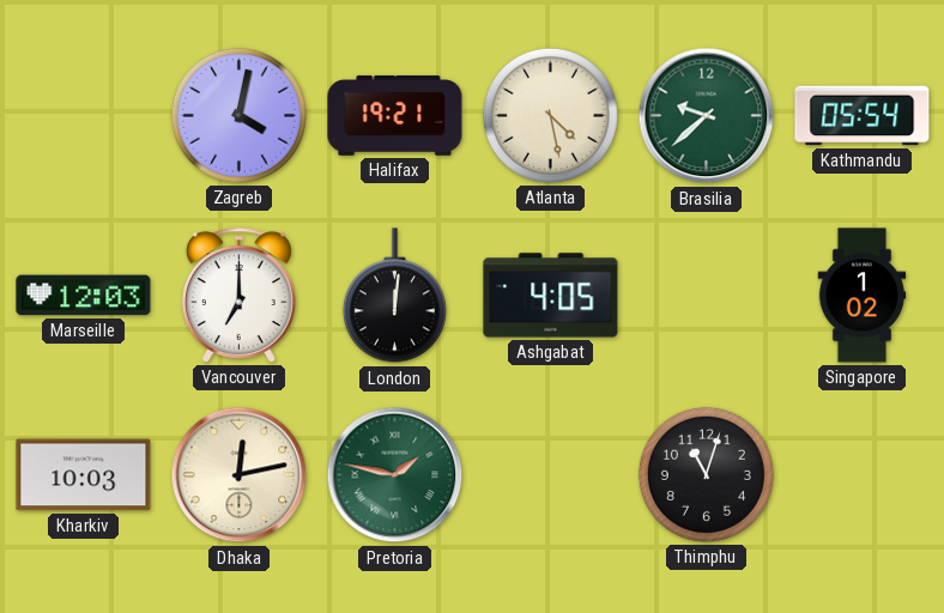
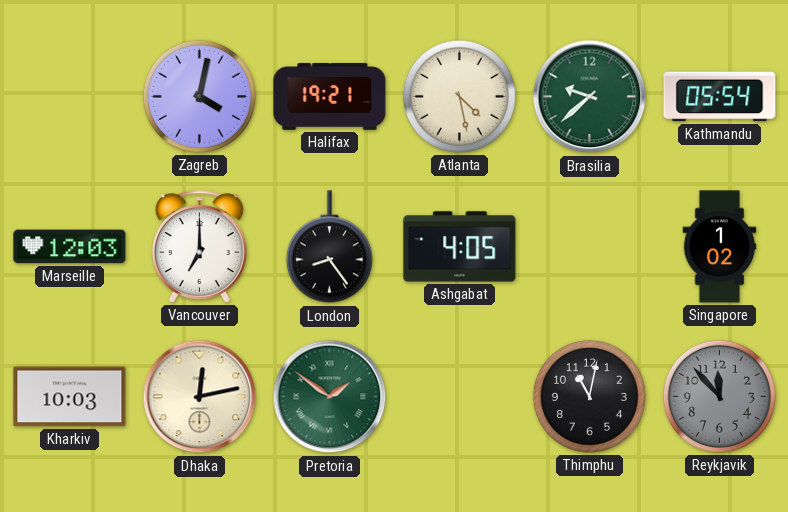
London: 12:01 -> 8:24
Pretoria: 1:47 -> 1:51
Thimphu: 11:03 -> 11:02
Reykjavik: none -> 11:53
